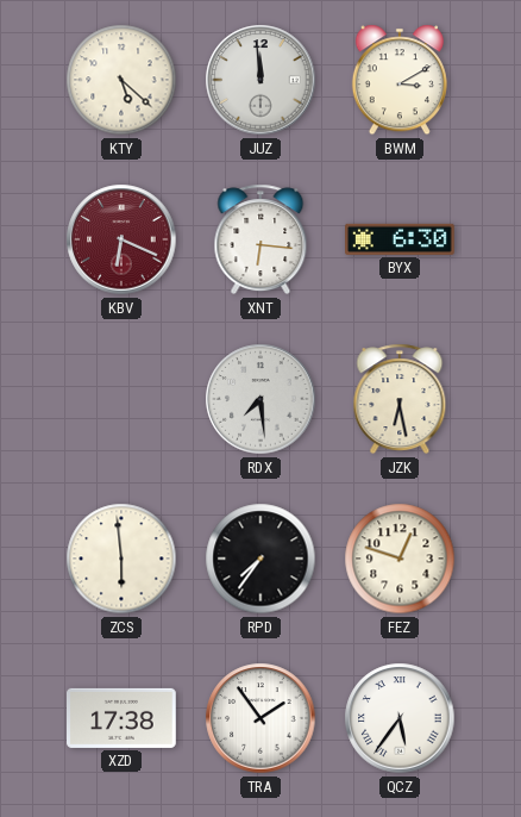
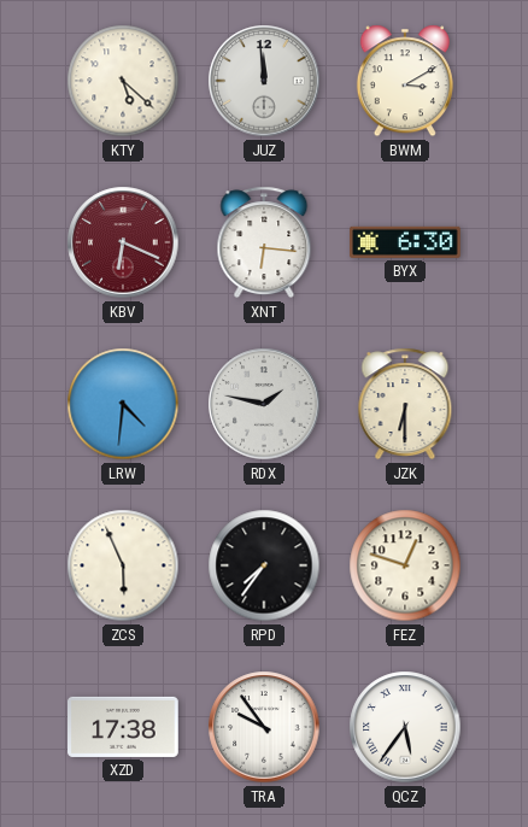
LRW: none -> 4:31
RDX: 7:29 -> 1:47
JZK: 6:28 -> 6:30
ZCS: 5:59 -> 5:56
TRA: 1:54 -> 9:54
